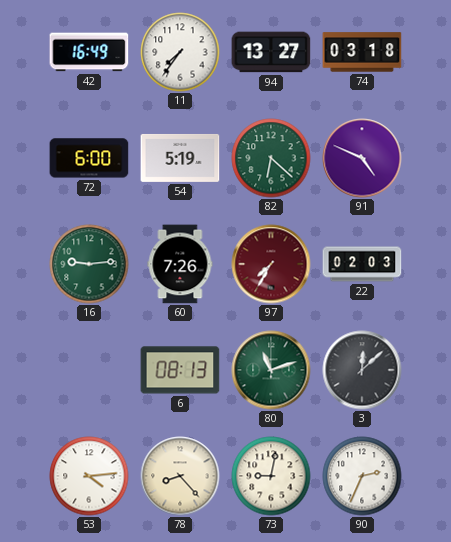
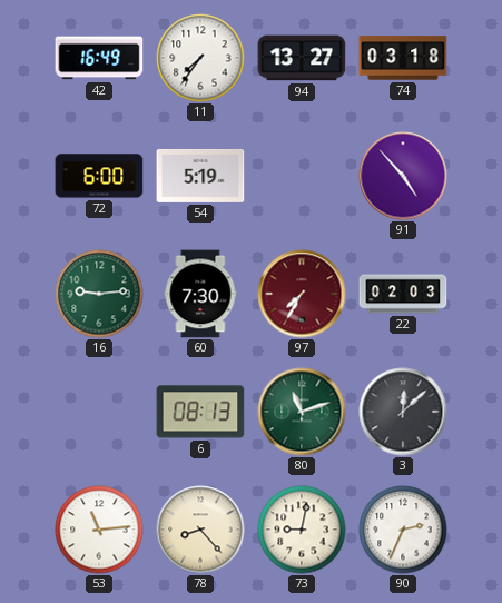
82: 6:22 -> none
91: 4:49 -> 4:53
60: 7:26 -> 7:30
53: 4:14 -> 11:14
